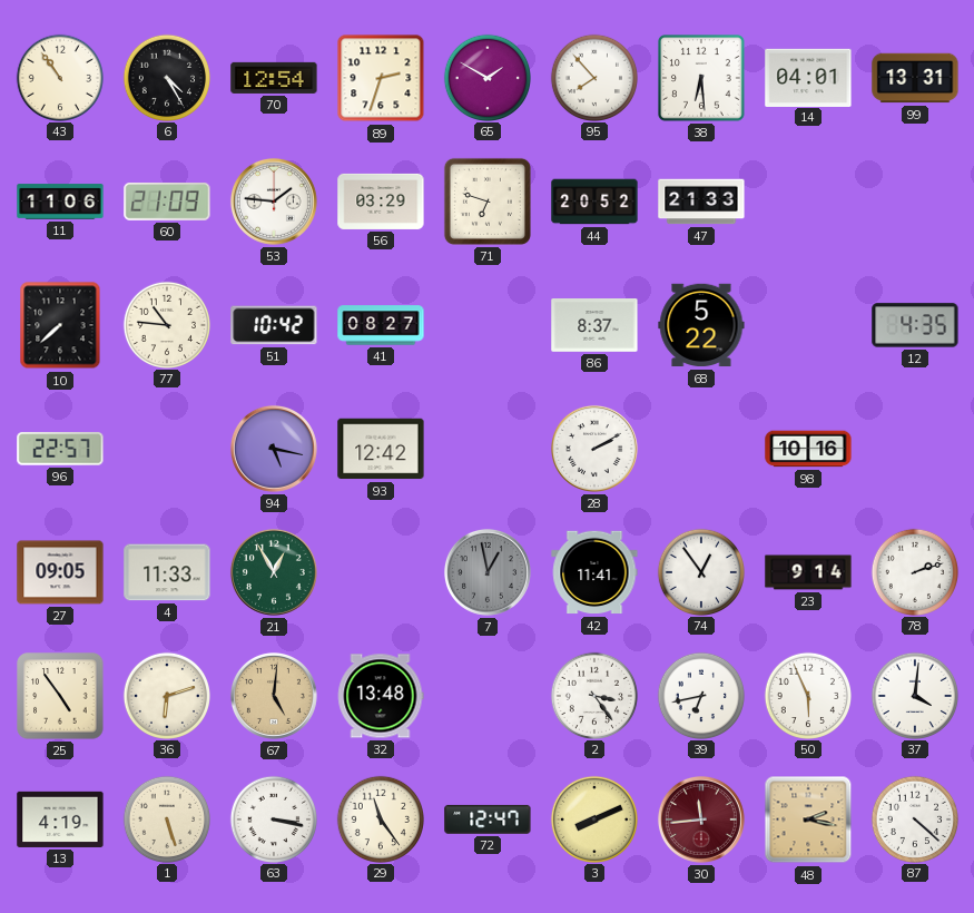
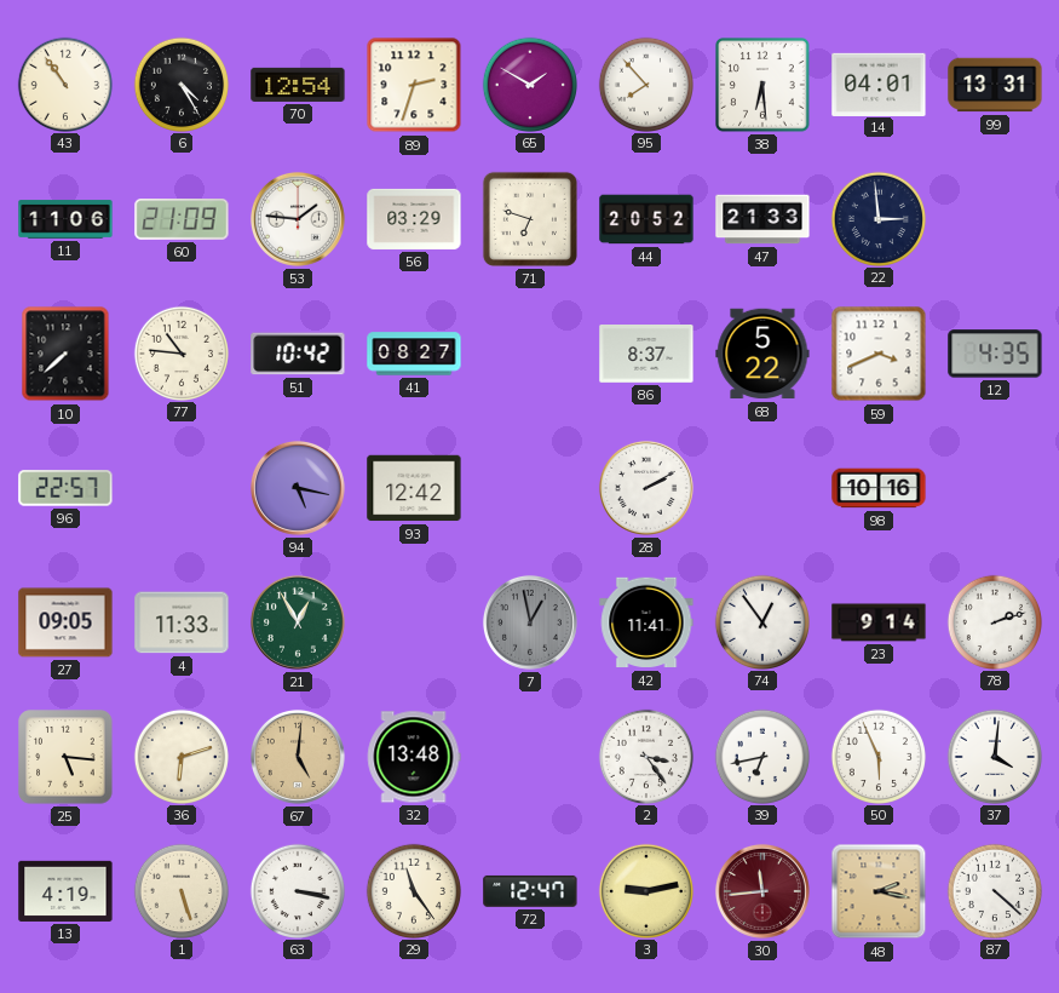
22: none -> 2:59
59: none -> 3:41
25: 4:54 -> 5:16
3: 8:11 -> 9:13
